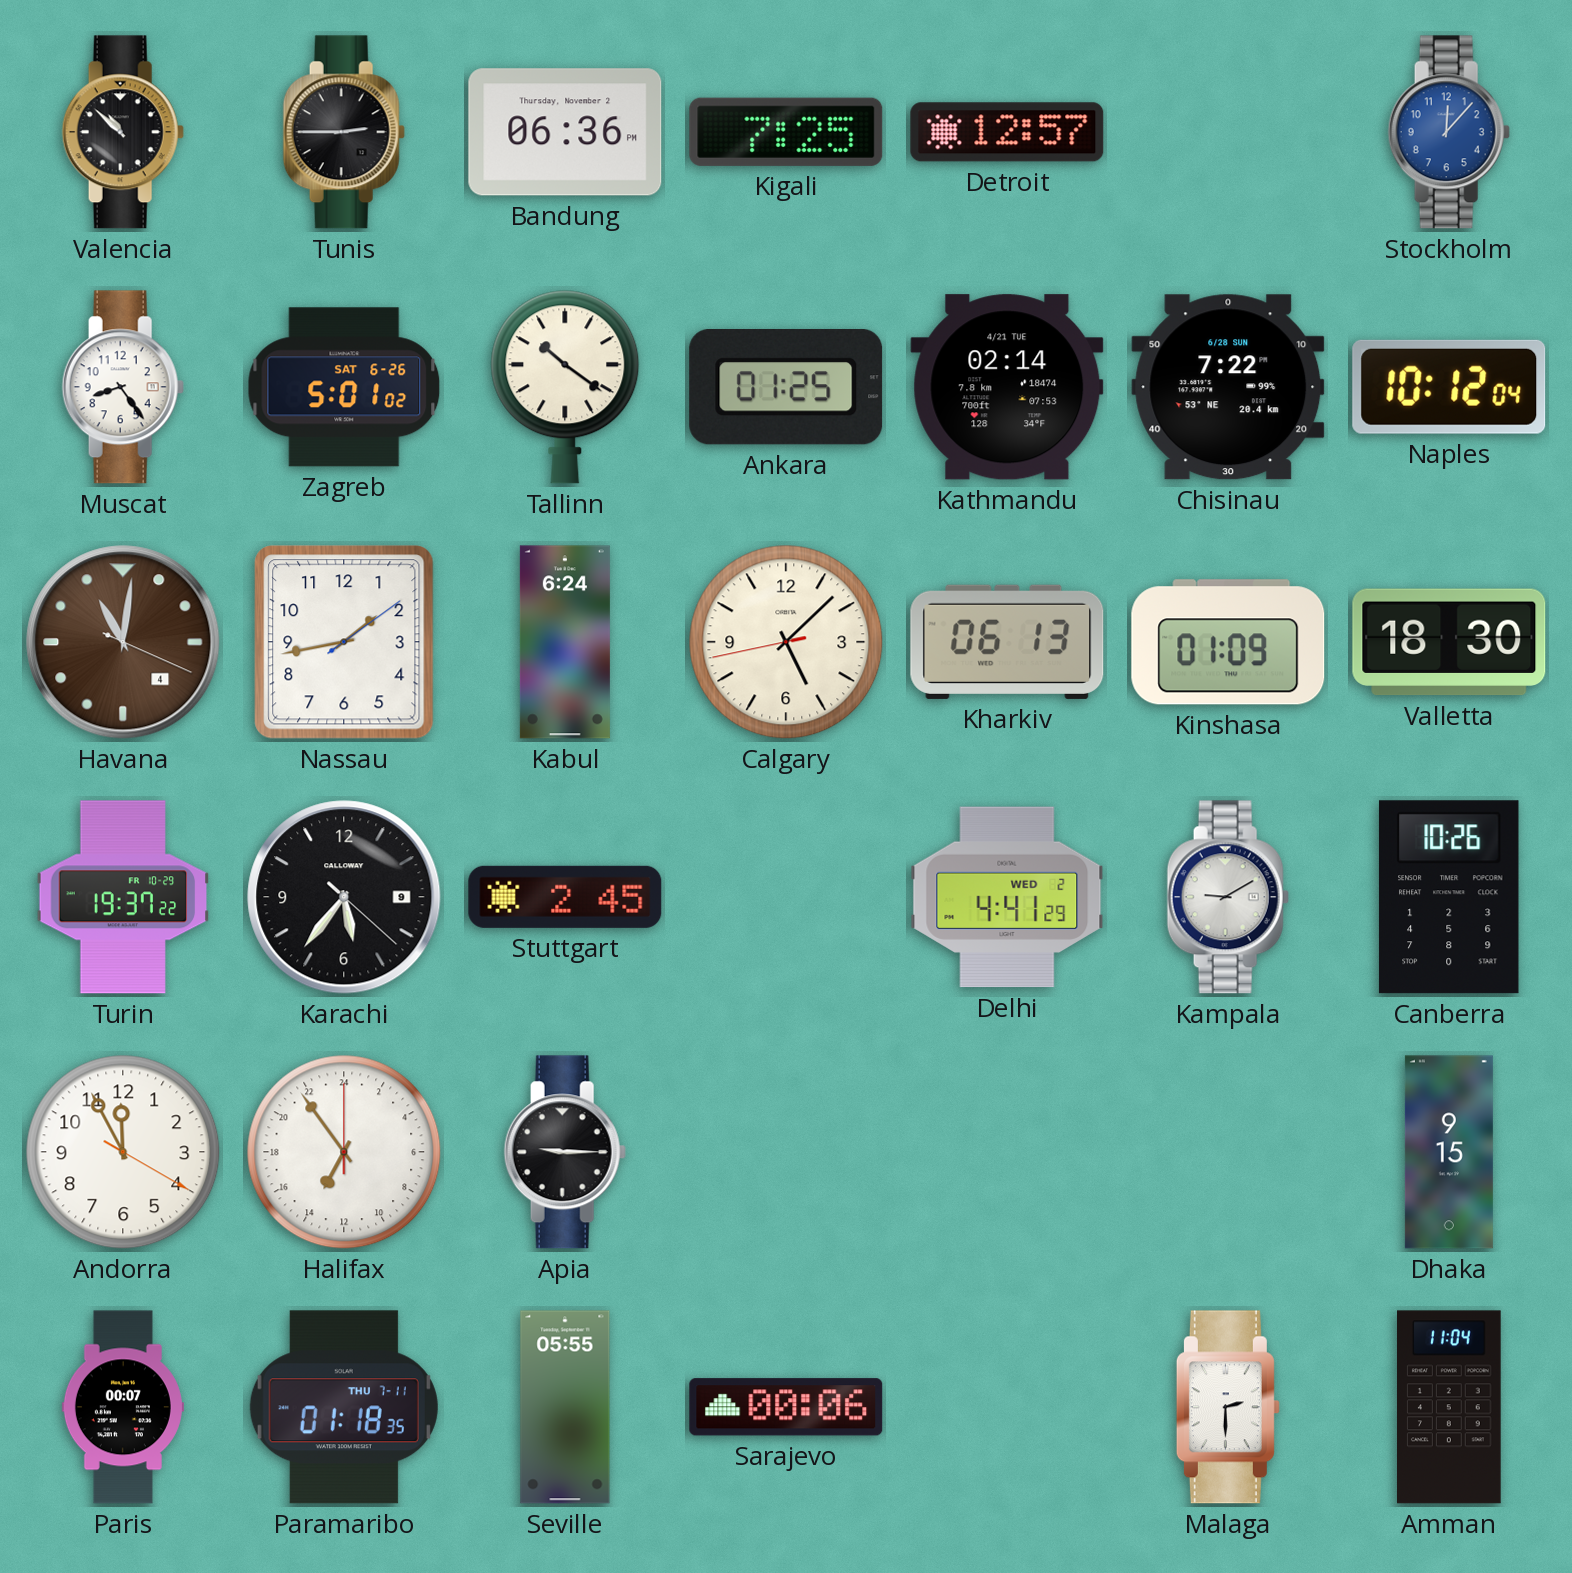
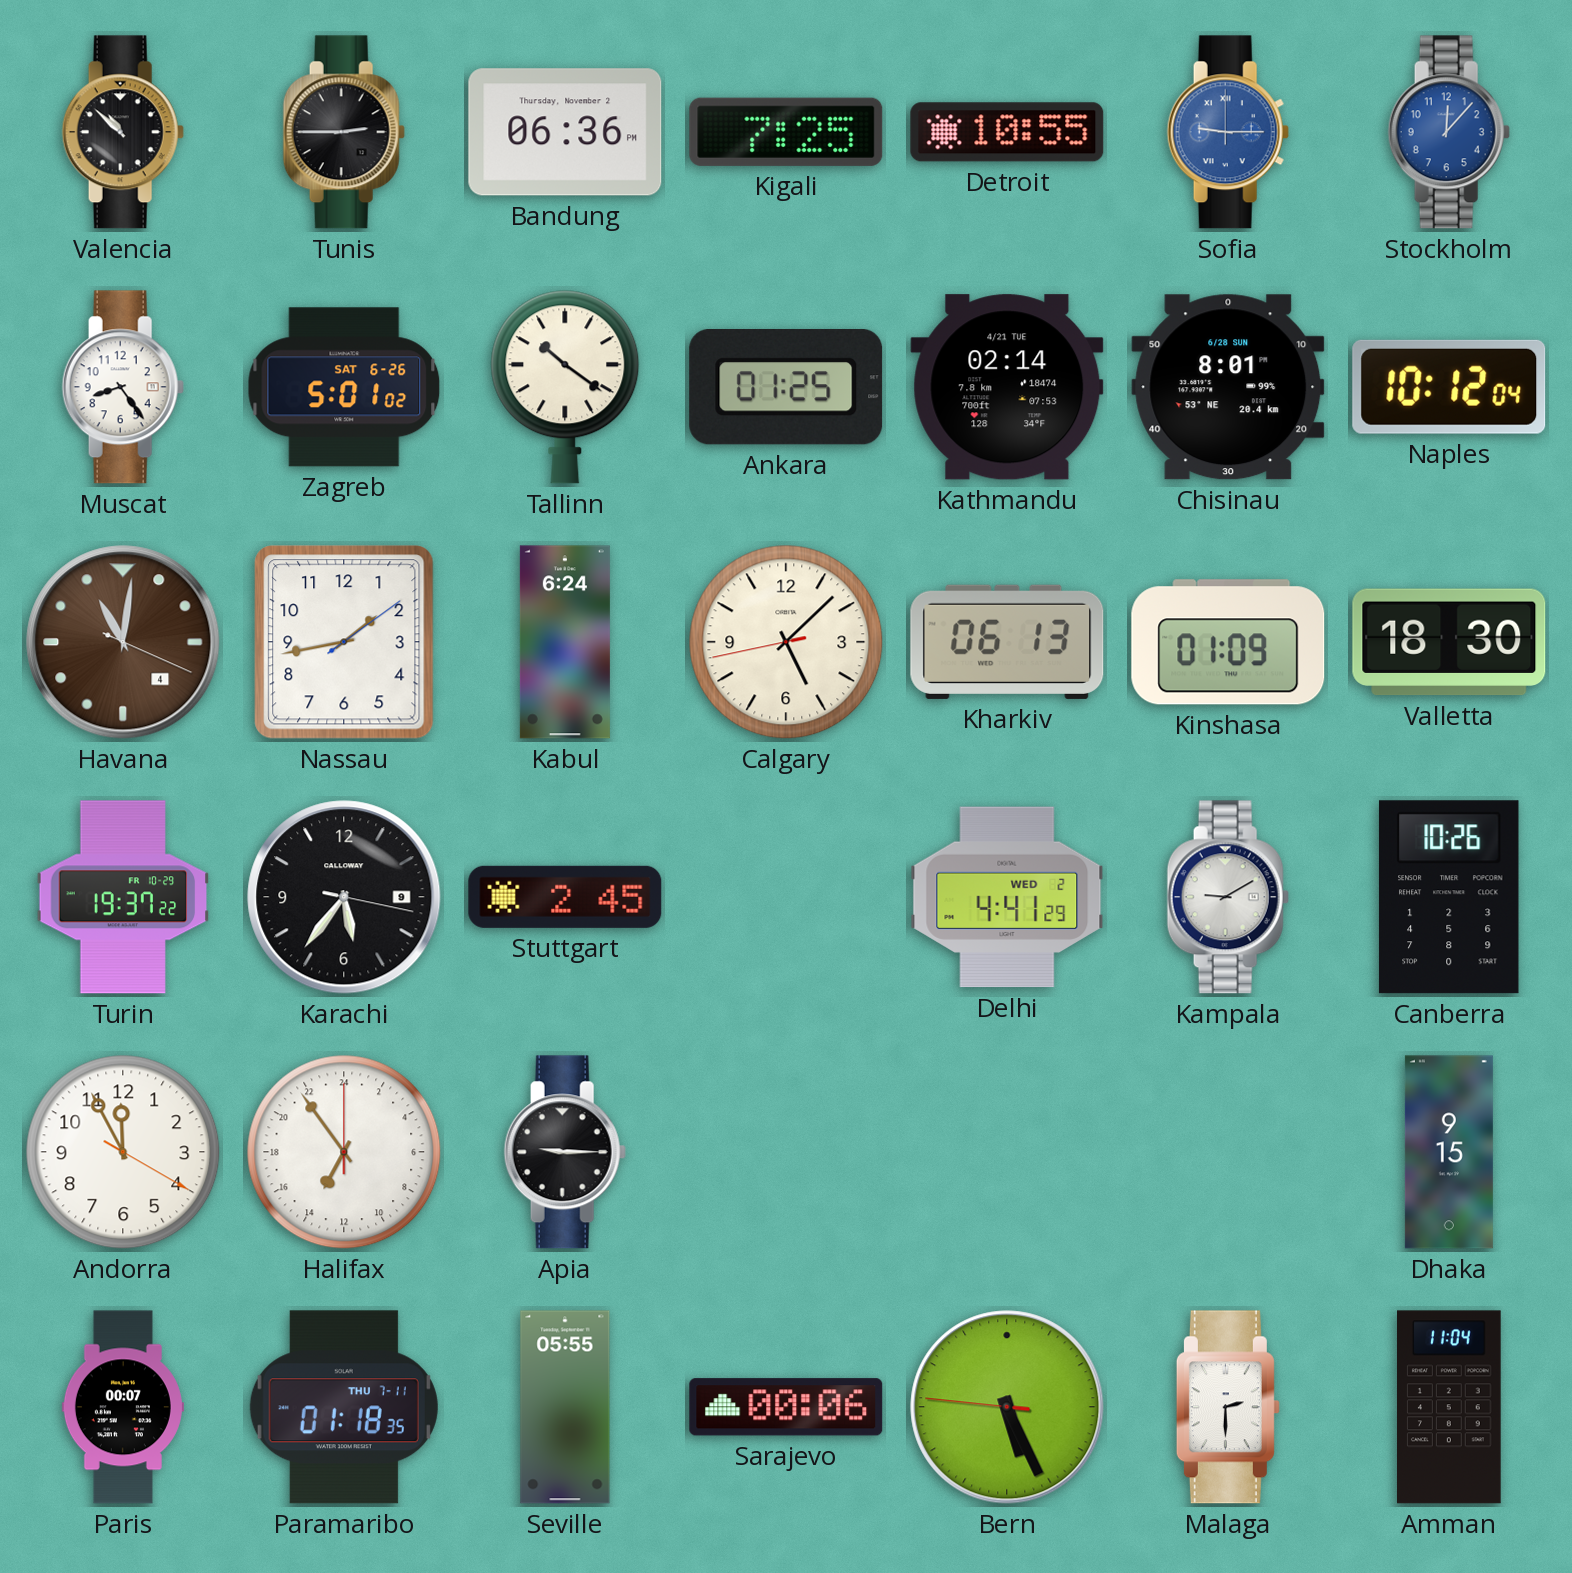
Detroit: 12:57 -> 10:55
Sofia: none -> 9:15
Chisinau: 7:22 -> 8:01
Karachi: 5:36:22 -> 5:36:17
Bern: none -> 5:25
